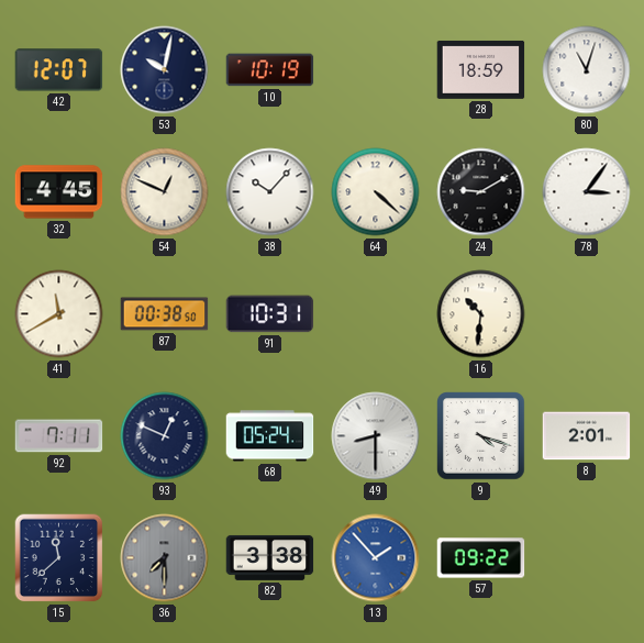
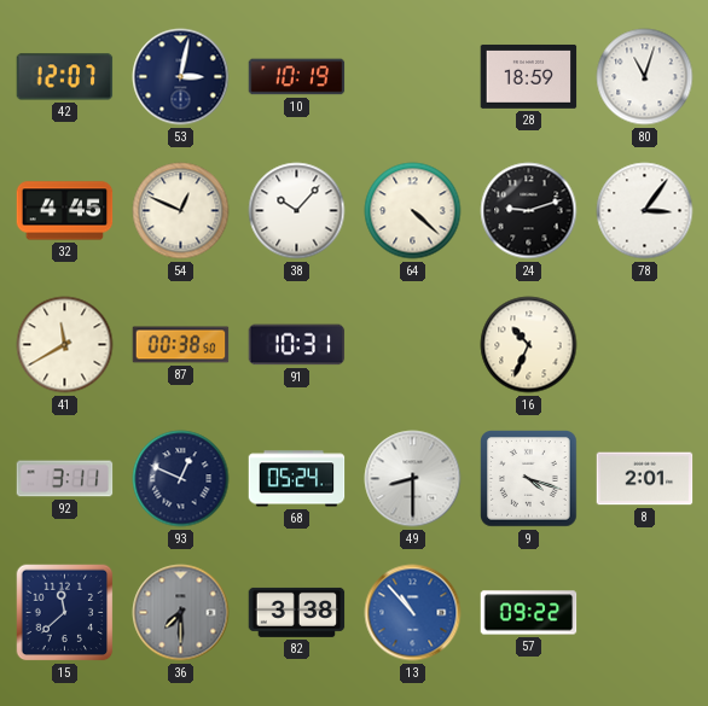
53: 10:02 -> 3:02
24: 9:10 -> 9:12
16: 10:31 -> 10:34
92: 7:11 -> 3:11
13: 1:53 -> 10:53
